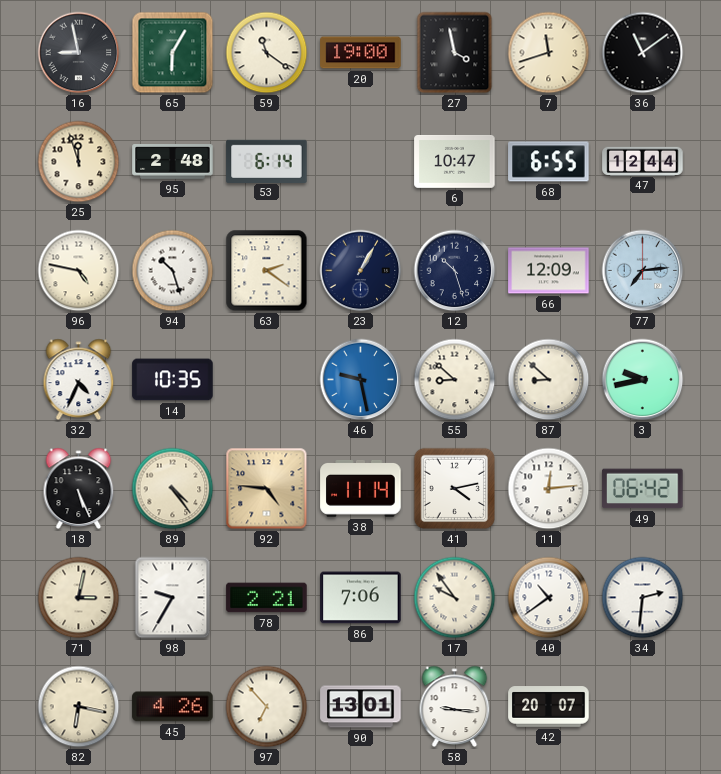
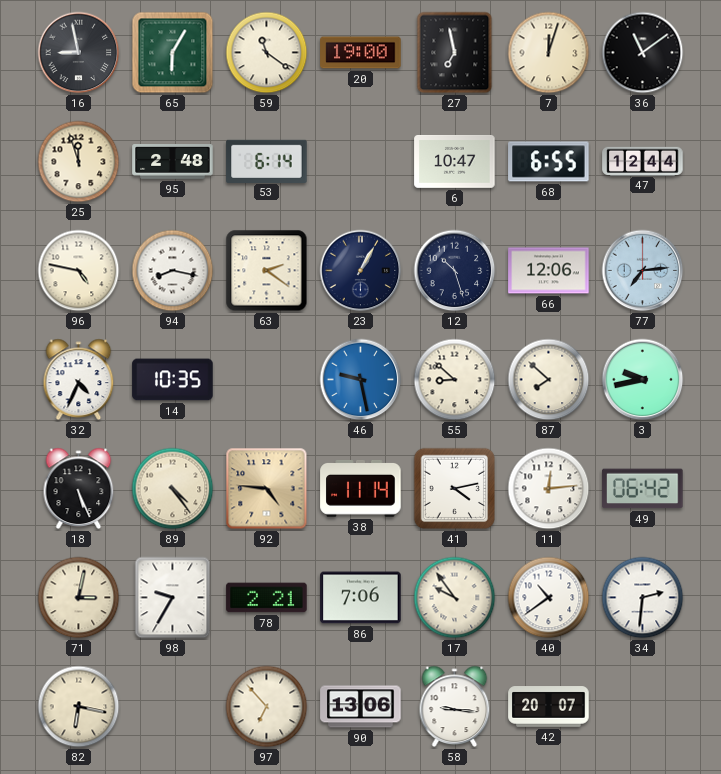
27: 3:58 -> 6:58
7: 11:42 -> 12:03
94: 10:27 -> 8:17
66: 12:09 -> 12:06
87: 8:52 -> 7:52
45: 4:26 -> none
90: 13:01 -> 13:06
